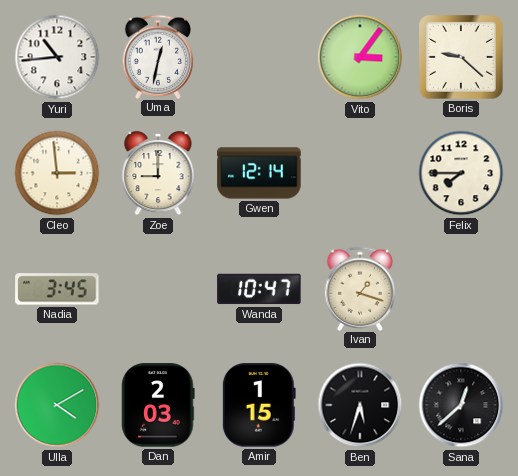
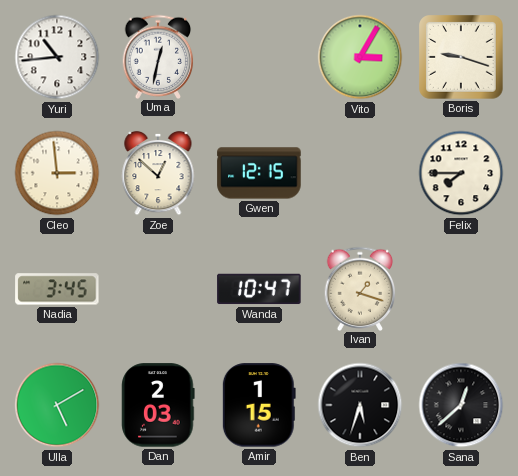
Vito: 3:06 -> 3:05
Boris: 9:22 -> 9:18
Zoe: 9:00 -> 12:52
Gwen: 12:14 -> 12:15
Ulla: 4:10 -> 5:10
